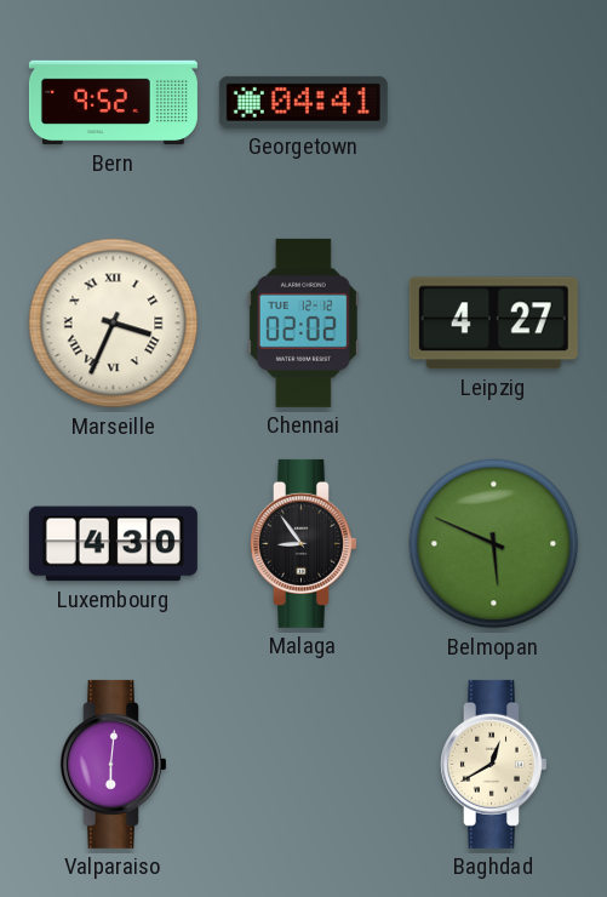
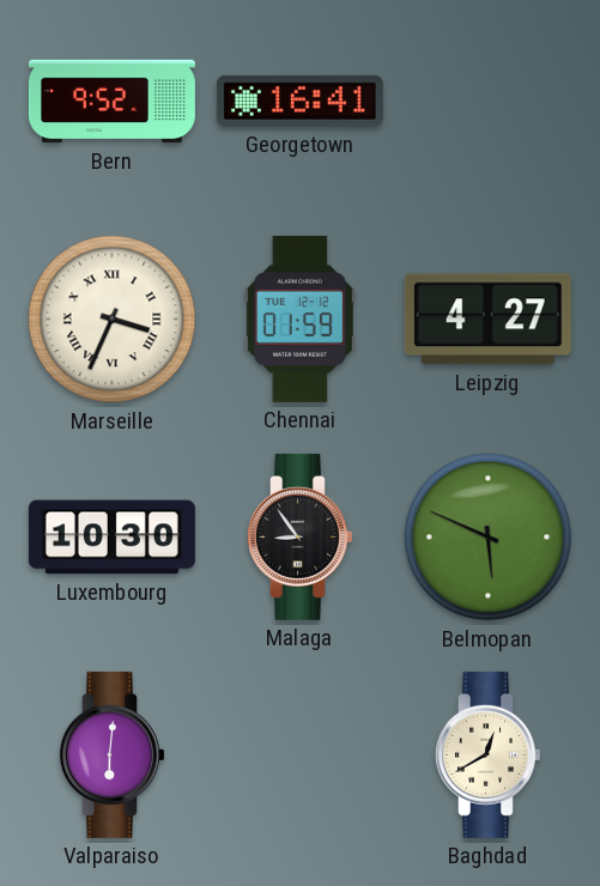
Georgetown: 04:41 -> 16:41
Chennai: 02:02 -> 01:59
Luxembourg: 4:30 -> 10:30
